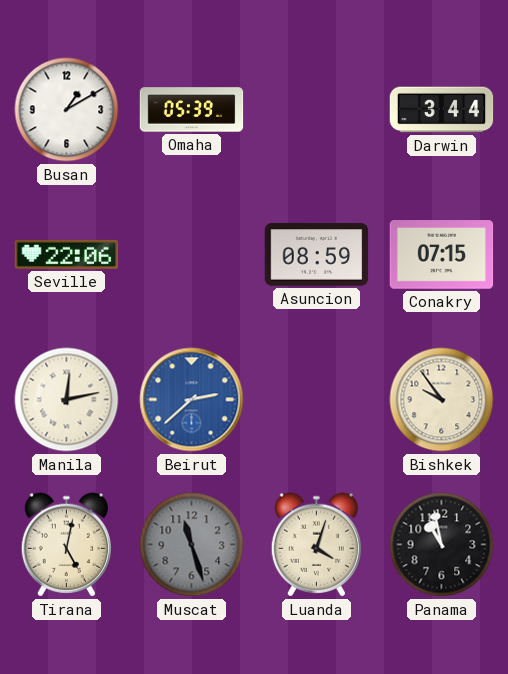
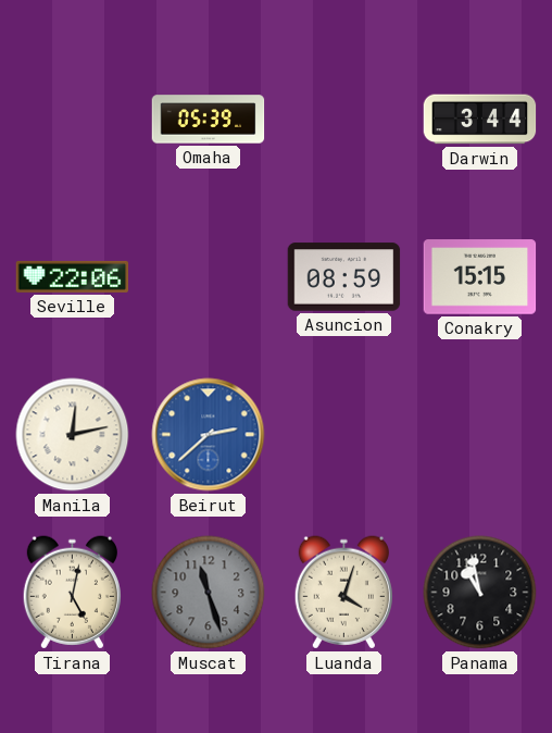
Busan: 1:10 -> none
Conakry: 07:15 -> 15:15
Bishkek: 9:54 -> none
